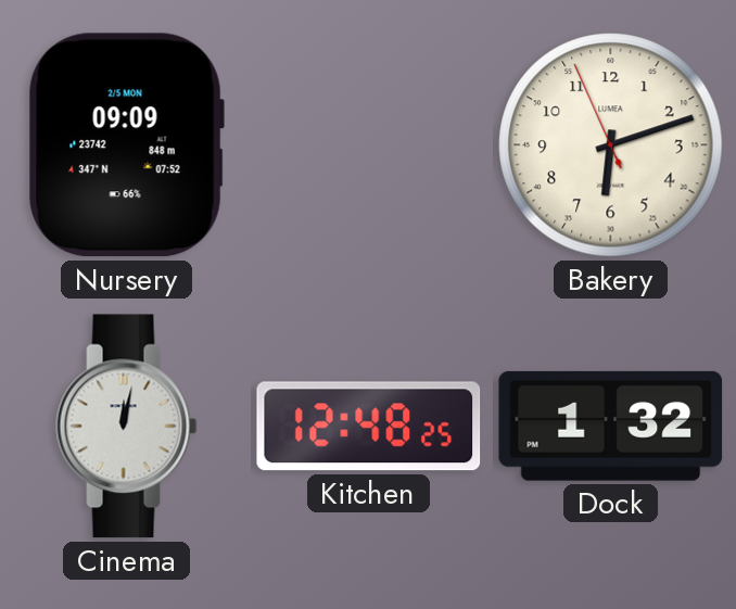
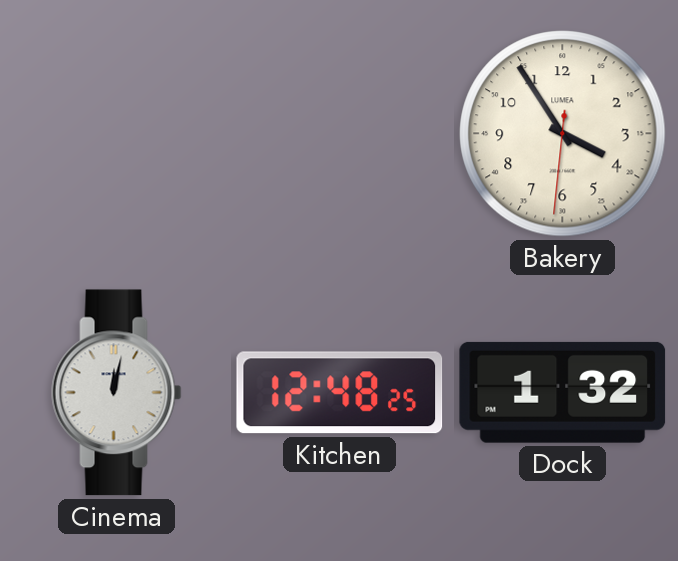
Nursery: 09:09 -> none
Bakery: 6:11 -> 3:54
